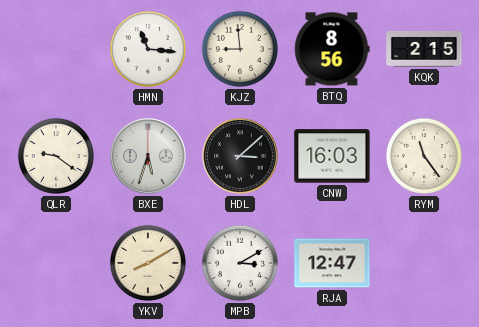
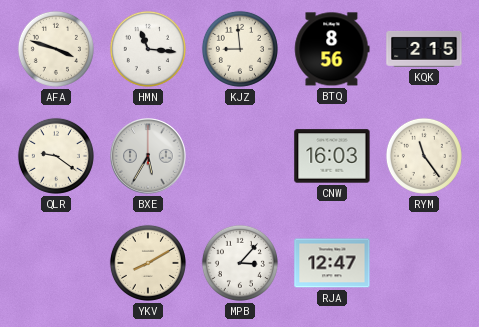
AFA: none -> 3:48
BXE: 5:33 -> 5:35
HDL: 3:08 -> none
MPB: 3:10 -> 3:07
